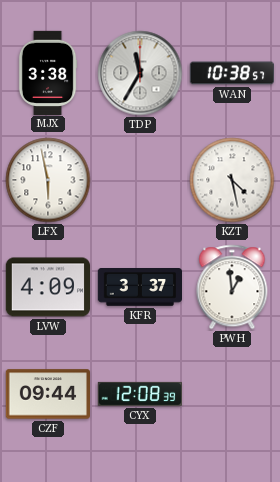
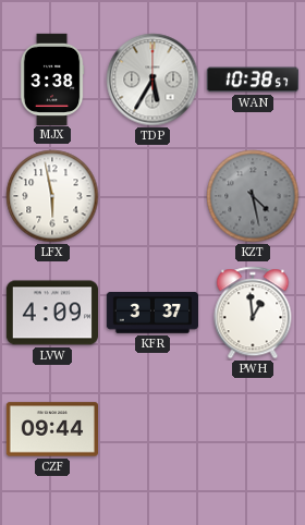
TDP: 11:35 -> 5:35
KZT dial: white -> grey
CYX: 12:08 -> none
